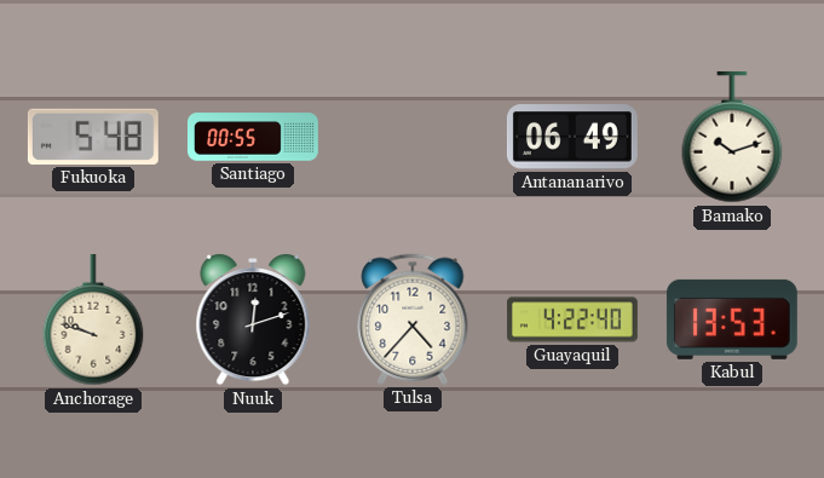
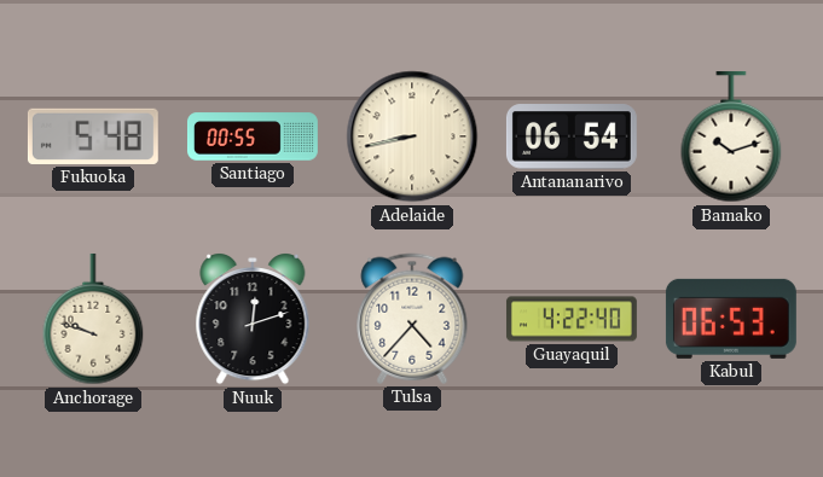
Adelaide: none -> 8:43
Antananarivo: 06:49 -> 06:54
Kabul: 13:53 -> 06:53
